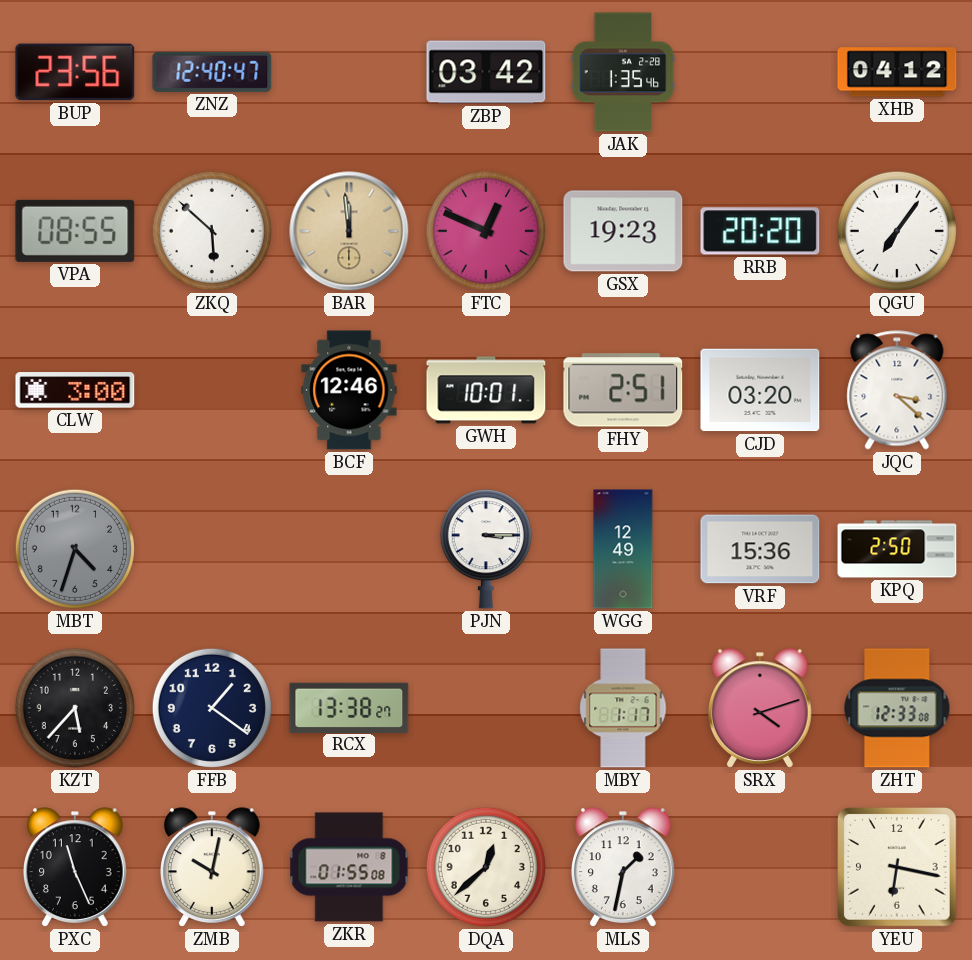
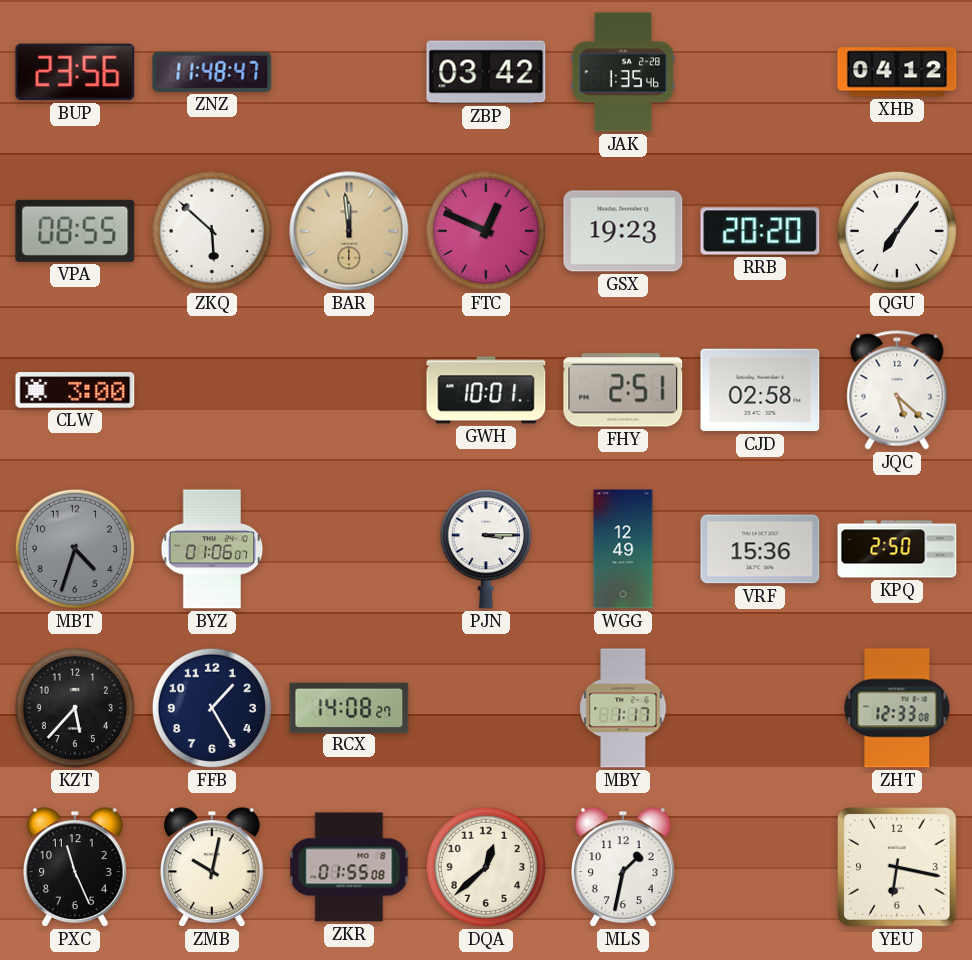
ZNZ: 12:40 -> 11:48
BCF: 12:46 -> none
CJD: 03:20 -> 02:58
JQC: 3:22 -> 5:22
BYZ: none -> 01:06
FFB: 1:21 -> 1:25
RCX: 13:38 -> 14:08
SRX: 4:12 -> none
